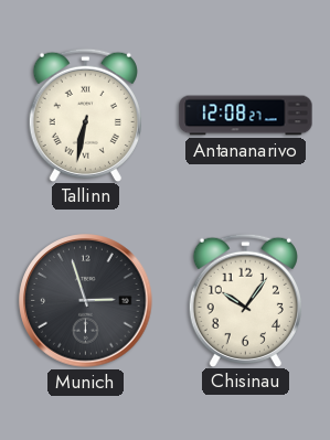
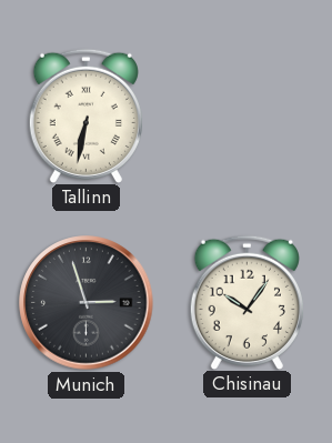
Antananarivo: 12:08 -> none
